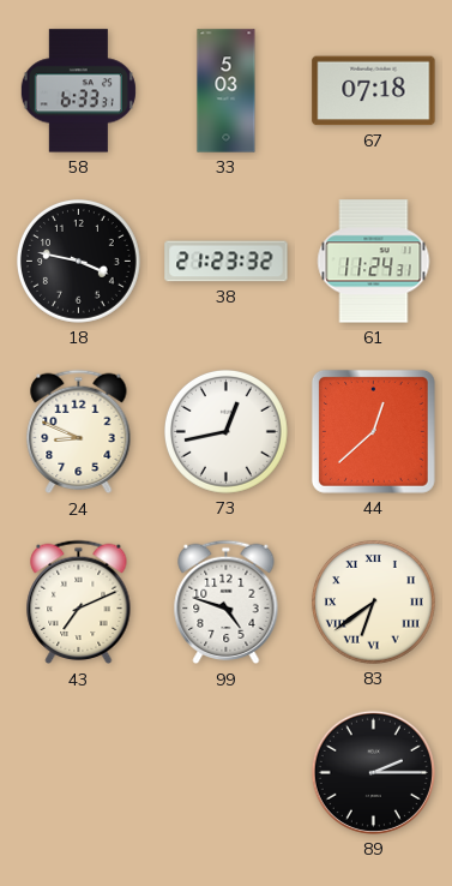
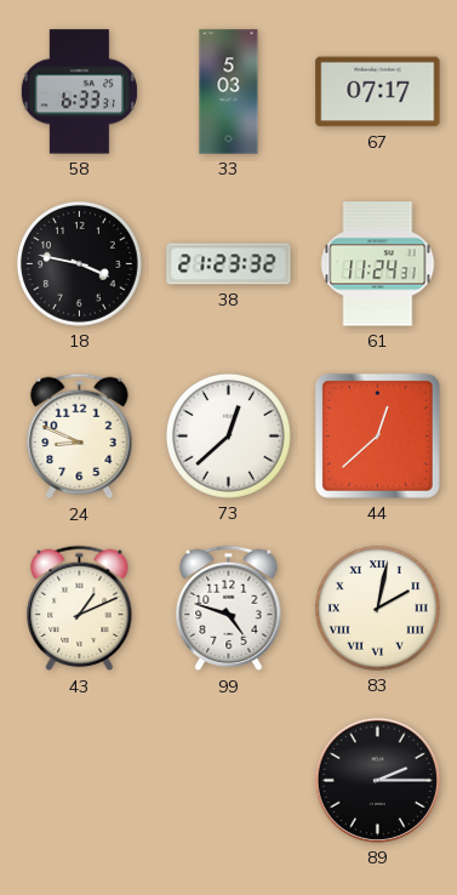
67: 07:18 -> 07:17
73: 12:43 -> 12:38
43: 7:11 -> 1:11
83: 6:39 -> 2:02
